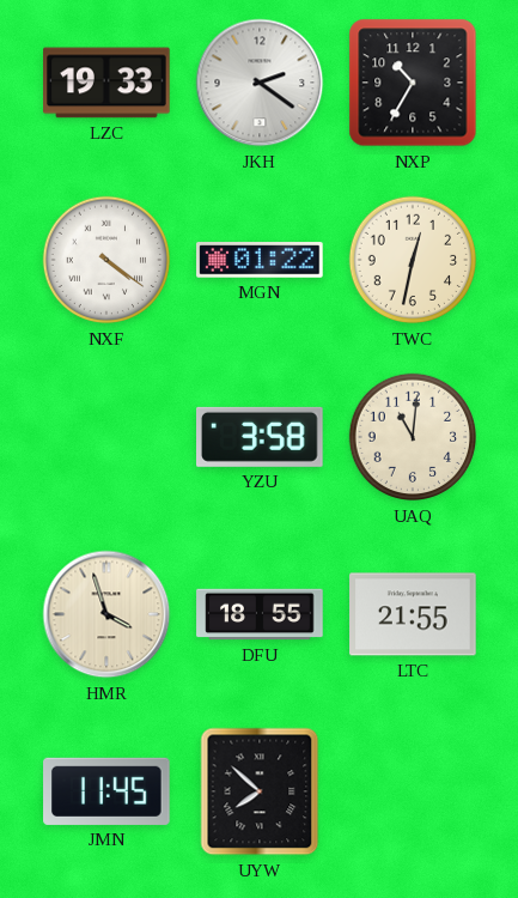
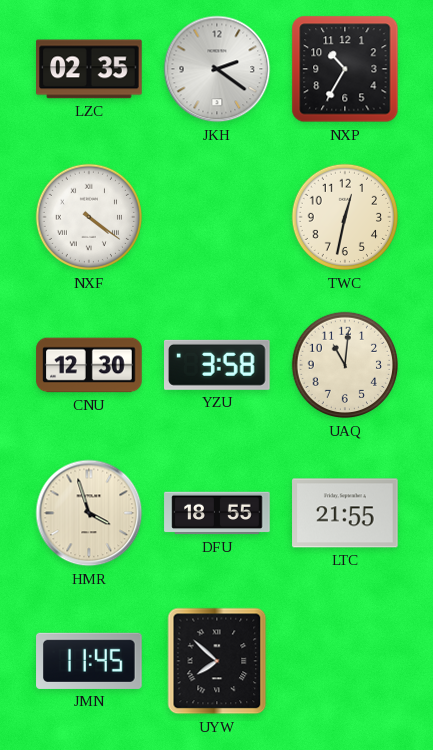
LZC: 19:33 -> 02:35
MGN: 01:22 -> none
CNU: none -> 12:30
